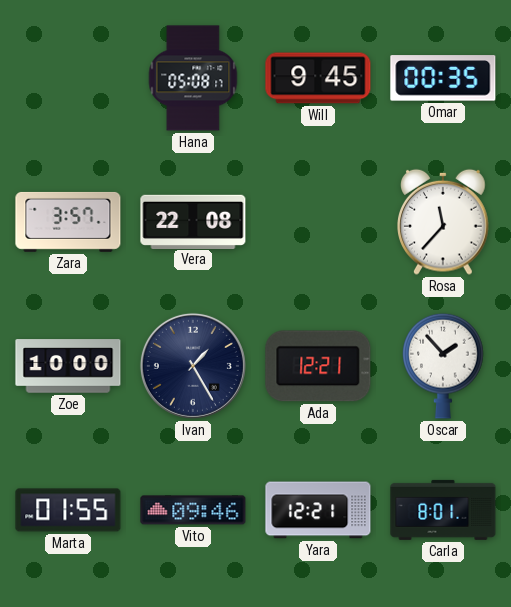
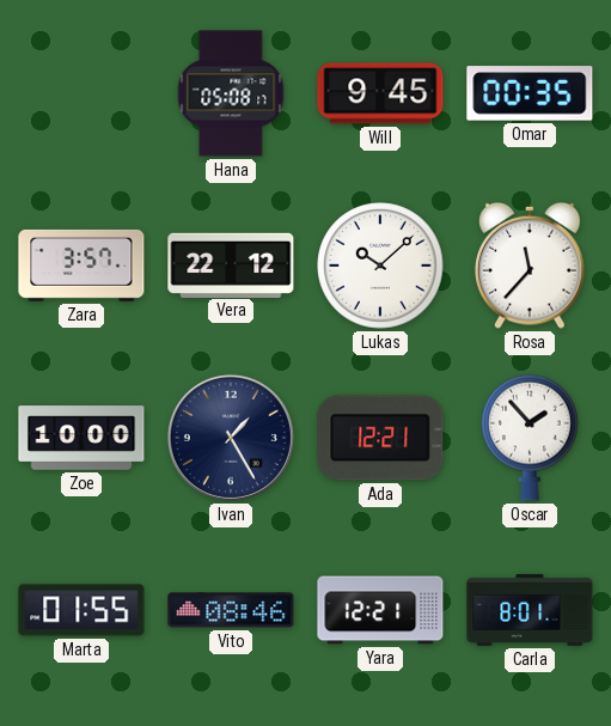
Vera: 22:08 -> 22:12
Lukas: none -> 10:08
Vito: 09:46 -> 08:46
